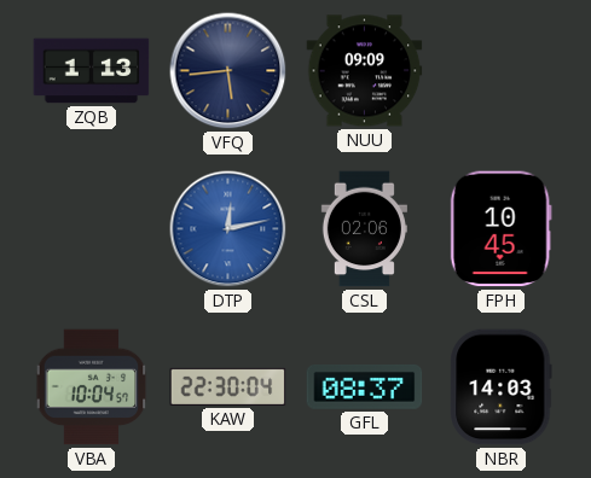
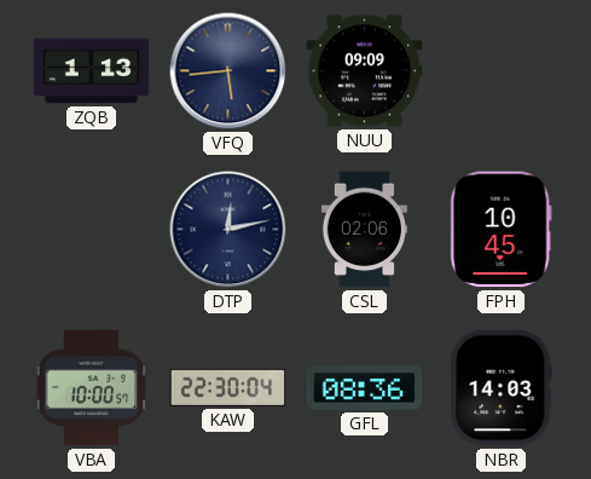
DTP dial: blue -> navy
VBA: 10:04 -> 10:00
GFL: 08:37 -> 08:36
